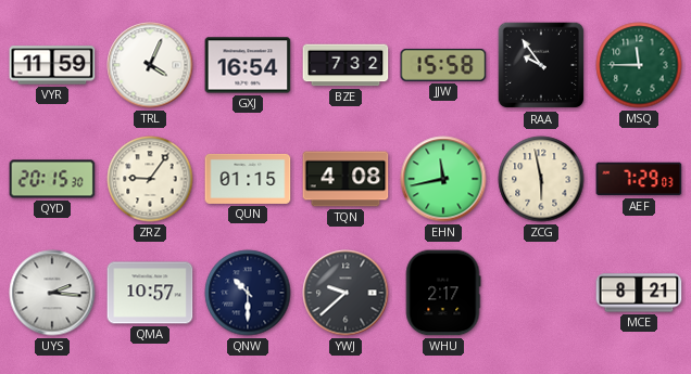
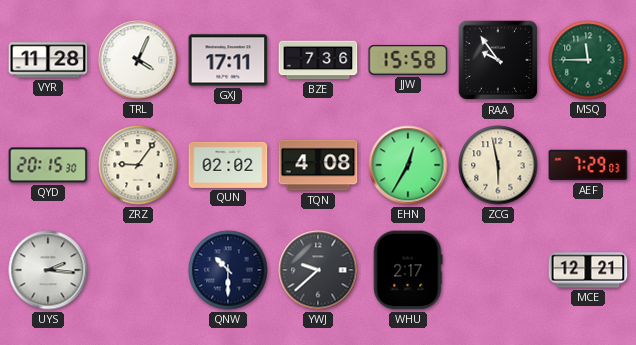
VYR: 11:59 -> 11:28
GXJ: 16:54 -> 17:11
BZE: 7:32 -> 7:36
QUN: 01:15 -> 02:02
EHN: 11:43 -> 12:35
QMA: 10:57 -> none
MCE: 8:21 -> 12:21
